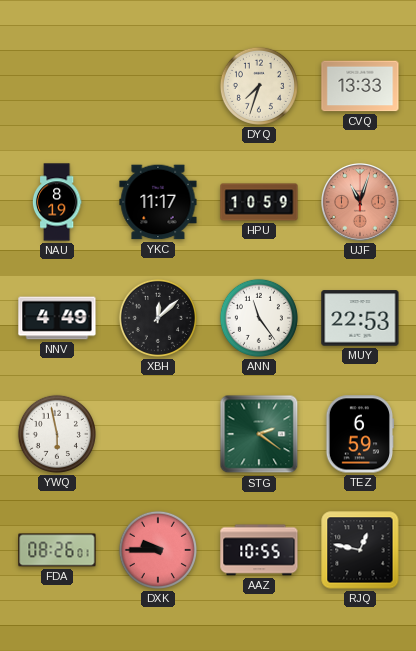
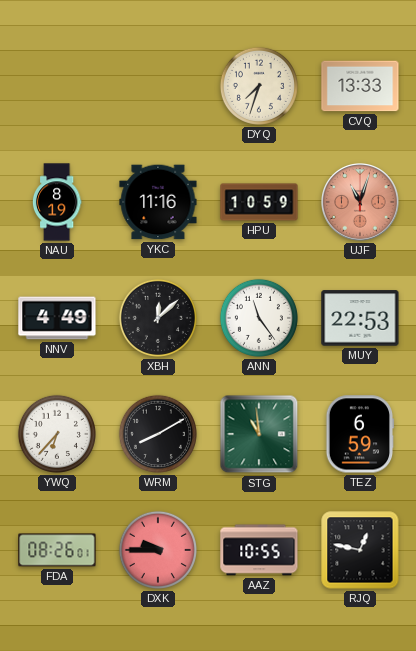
YKC: 11:17 -> 11:16
YWQ: 5:58 -> 6:37
WRM: none -> 8:10
STG: 2:21 -> 10:59
